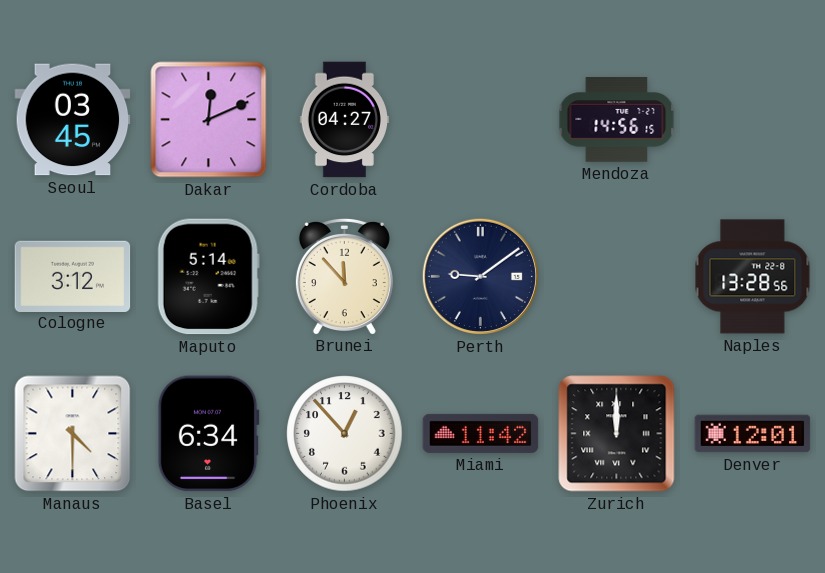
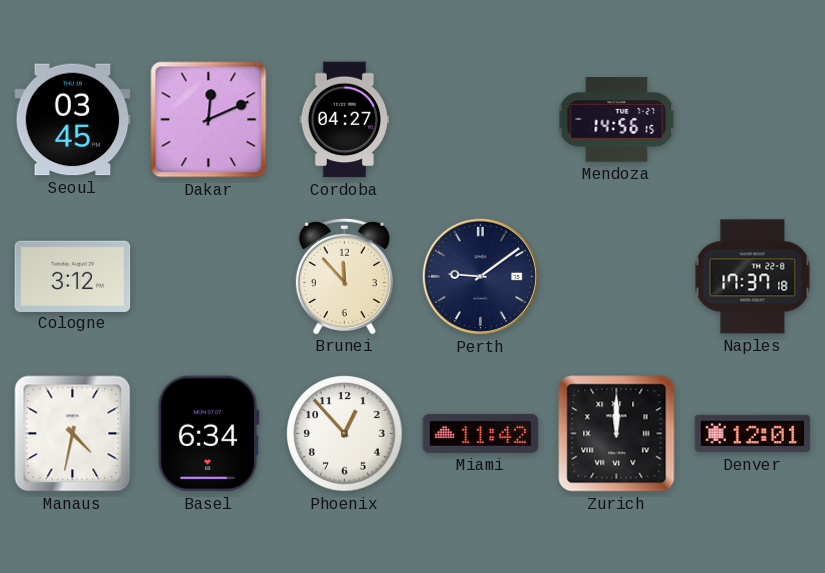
Maputo: 5:14 -> none
Naples: 13:28 -> 17:37
Manaus: 4:30 -> 4:32
